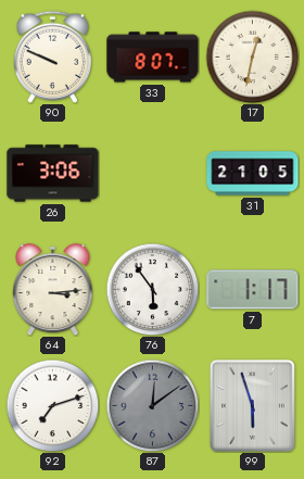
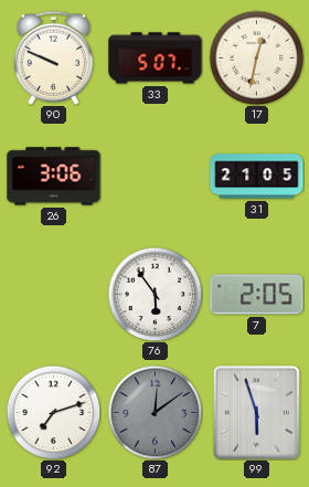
33: 8:07 -> 5:07
64: 3:14 -> none
7: 1:17 -> 2:05
